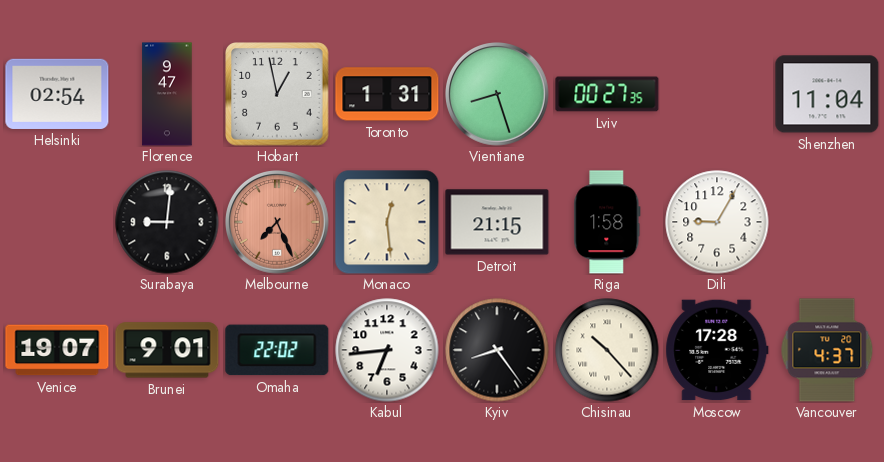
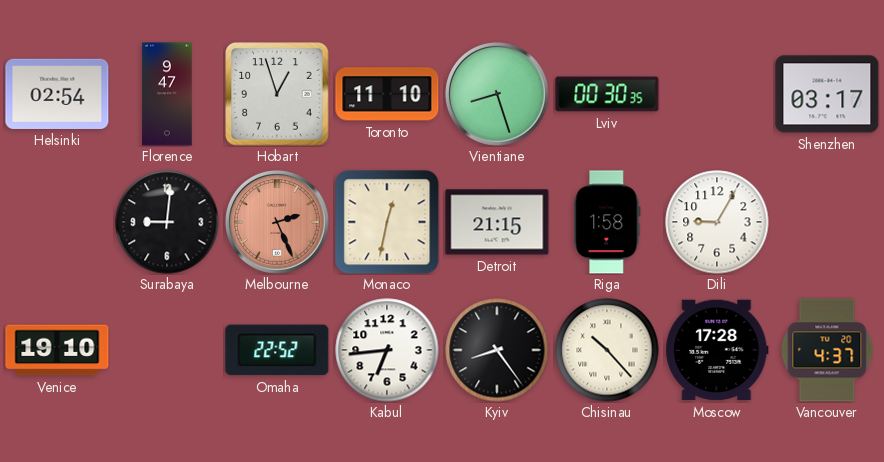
Hobart: 12:58 -> 12:57
Toronto: 1:31 -> 11:10
Lviv: 00:27 -> 00:30
Shenzhen: 11:04 -> 03:17
Melbourne: 7:26 -> 2:26
Monaco: 12:29 -> 12:32
Venice: 19:07 -> 19:10
Brunei: 9:01 -> none
Omaha: 22:02 -> 22:52
